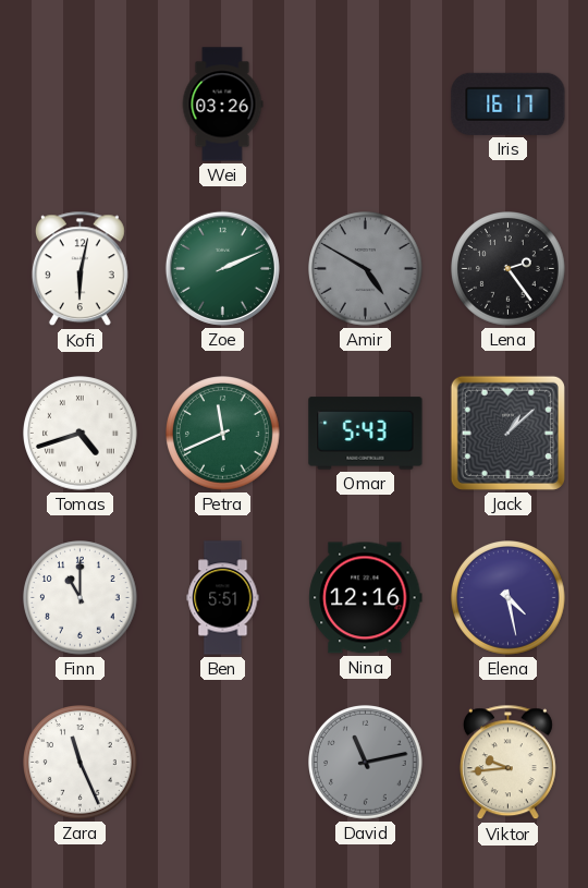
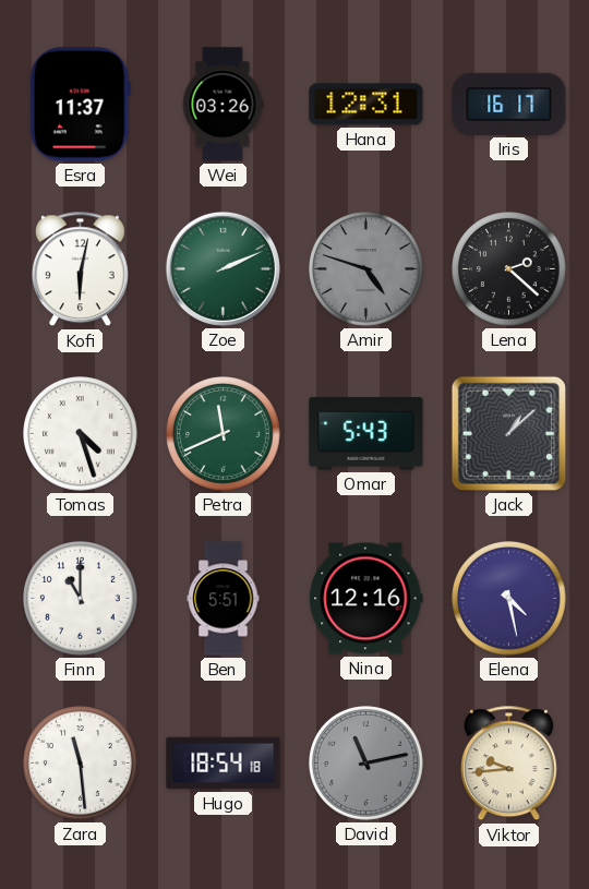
Esra: none -> 11:37
Hana: none -> 12:31
Amir: 4:50 -> 4:48
Lena: 2:24 -> 2:22
Tomas: 4:42 -> 4:27
Zara: 11:26 -> 11:29
Hugo: none -> 18:54
